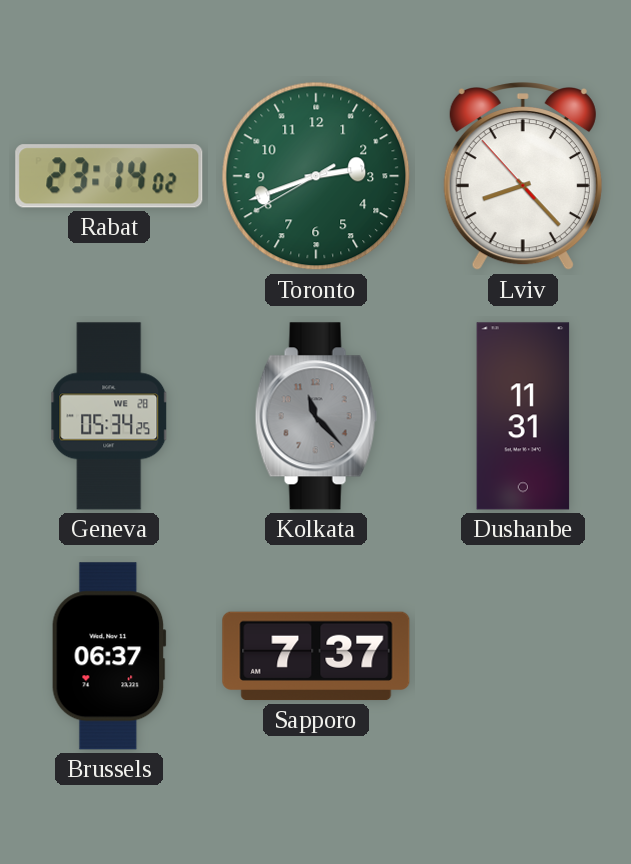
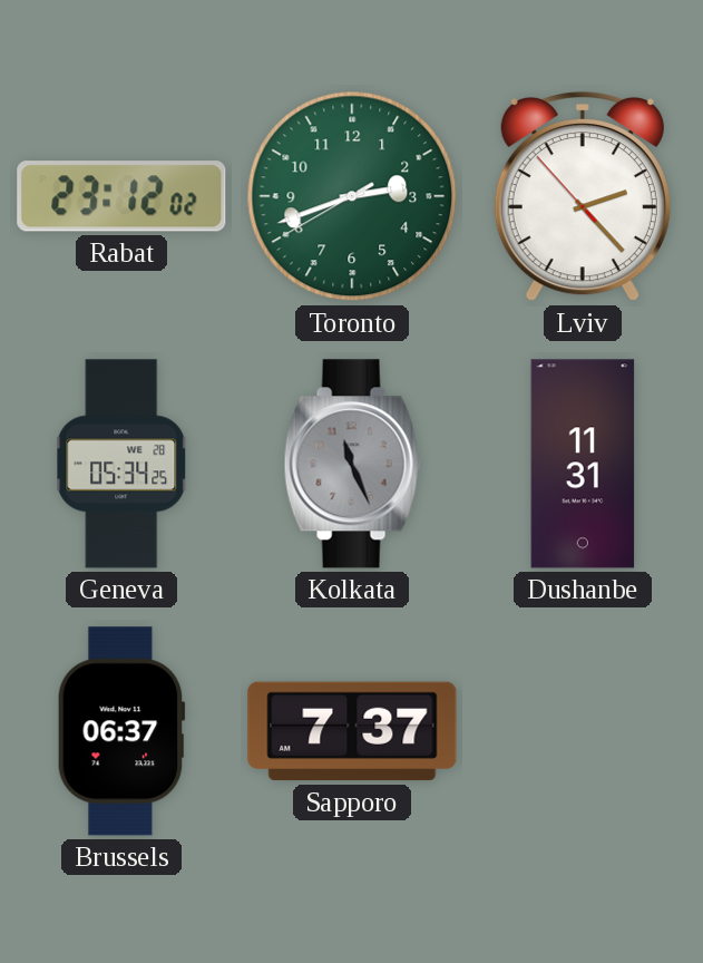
Rabat: 23:14 -> 23:12
Lviv: 8:22 -> 2:22
Kolkata: 11:23 -> 11:26
